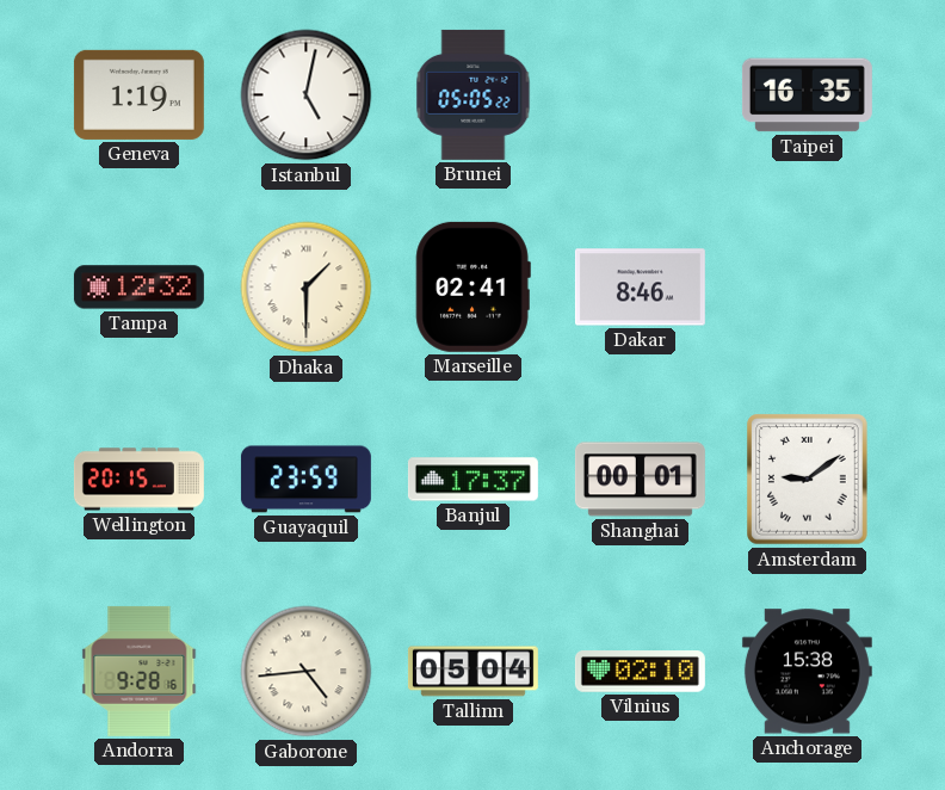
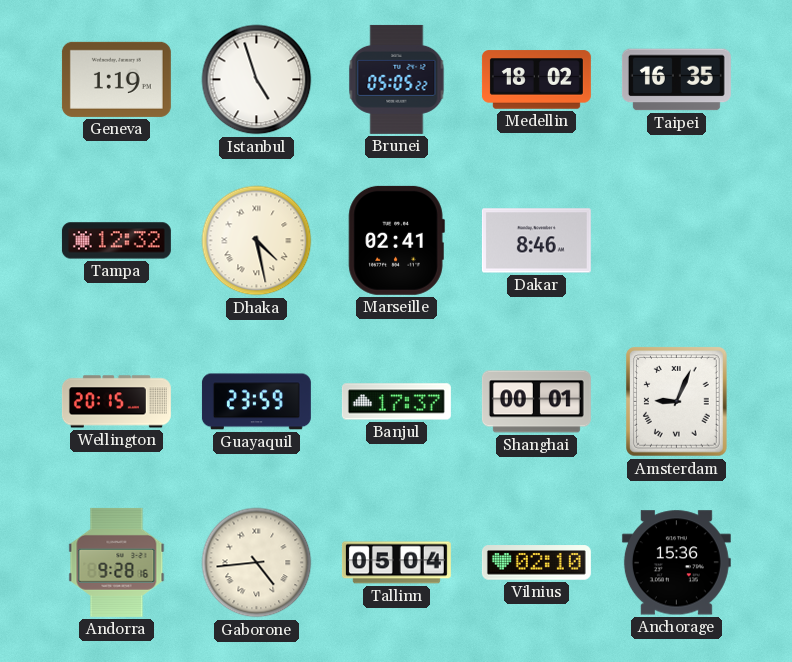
Istanbul: 5:02 -> 4:57
Medellin: none -> 18:02
Dhaka: 1:30 -> 4:28
Amsterdam: 9:09 -> 9:04
Anchorage: 15:38 -> 15:36
